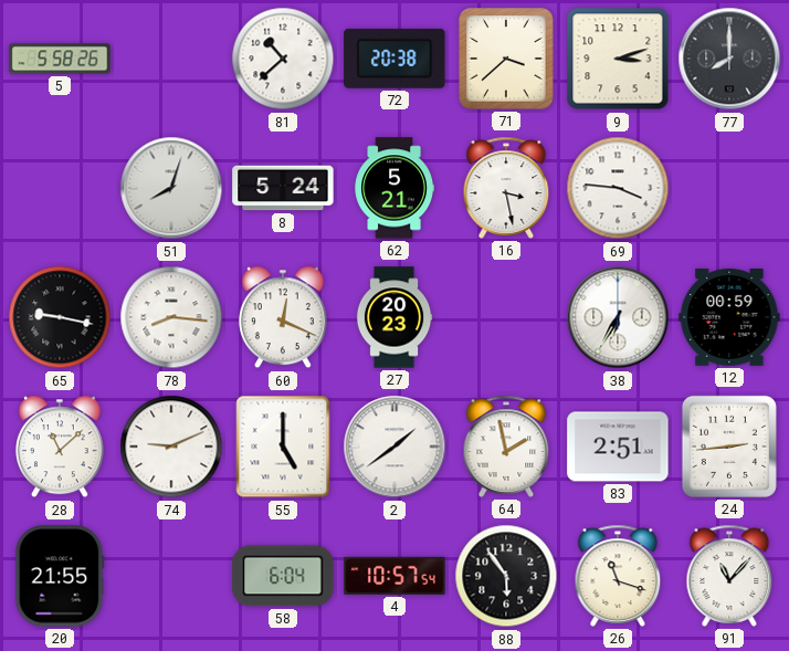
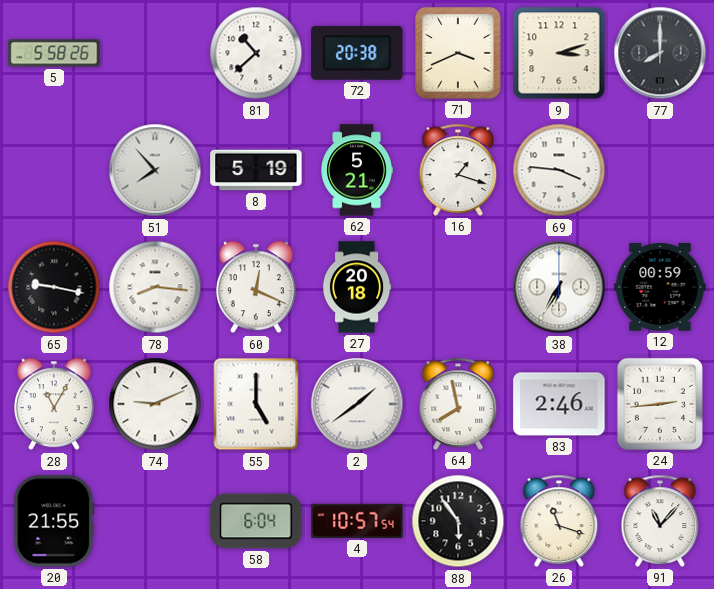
71: 3:38 -> 3:41
51: 8:03 -> 7:53
8: 5:24 -> 5:19
16: 3:28 -> 1:18
27: 20:23 -> 20:18
28: 11:08 -> 11:05
64: 1:58 -> 7:58
83: 2:51 -> 2:46
